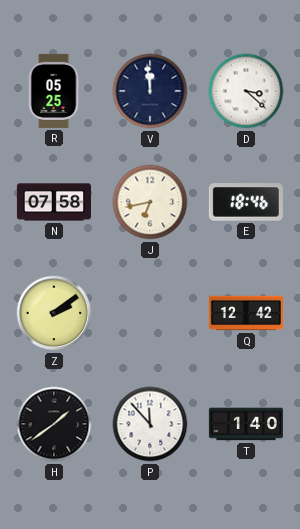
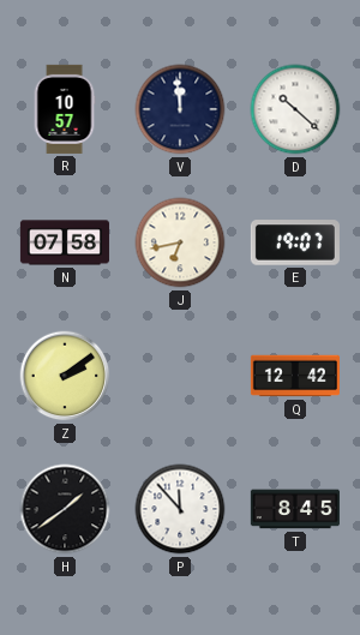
R: 05:25 -> 10:57
D: 3:22 -> 10:22
E: 18:46 -> 19:07
T: 1:40 -> 8:45
